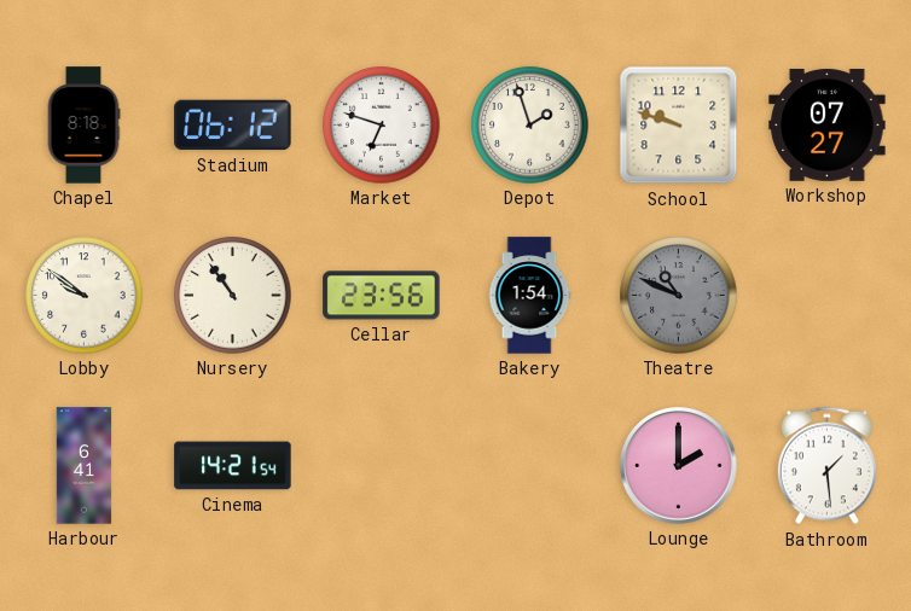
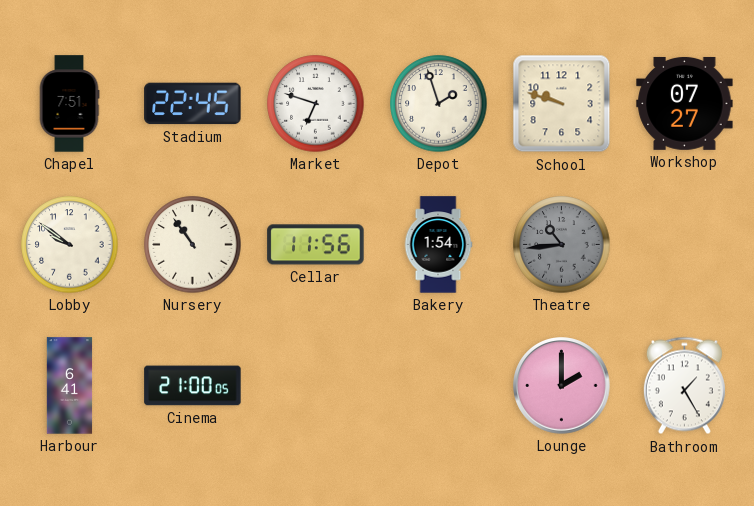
Chapel: 8:18 -> 7:51
Stadium: 06:12 -> 22:45
Cellar: 23:56 -> 11:56
Theatre: 10:49 -> 10:44
Cinema: 14:21 -> 21:00
Bathroom: 1:29 -> 1:25
